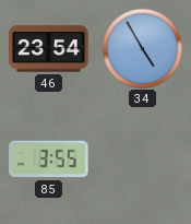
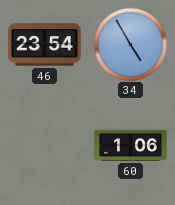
85: 3:55 -> none
60: none -> 1:06
